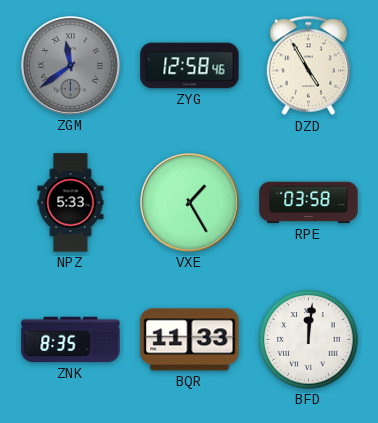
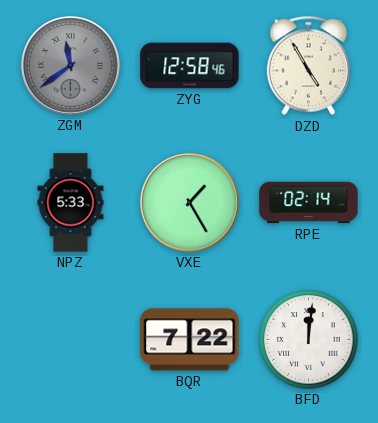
RPE: 03:58 -> 02:14
ZNK: 8:35 -> none
BQR: 11:33 -> 7:22
